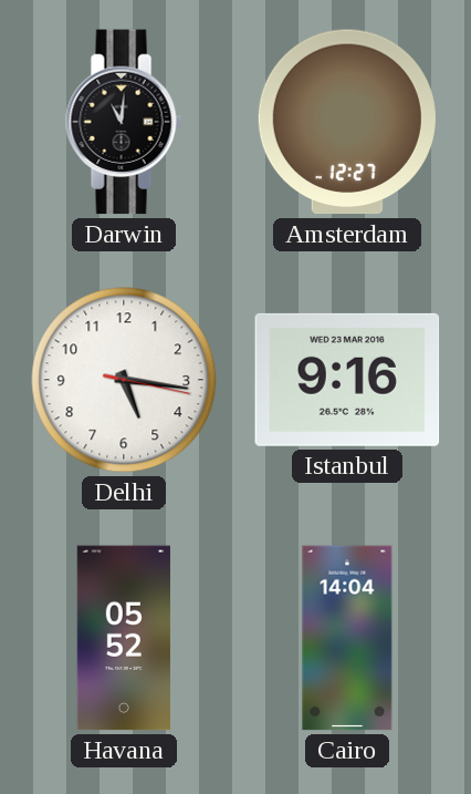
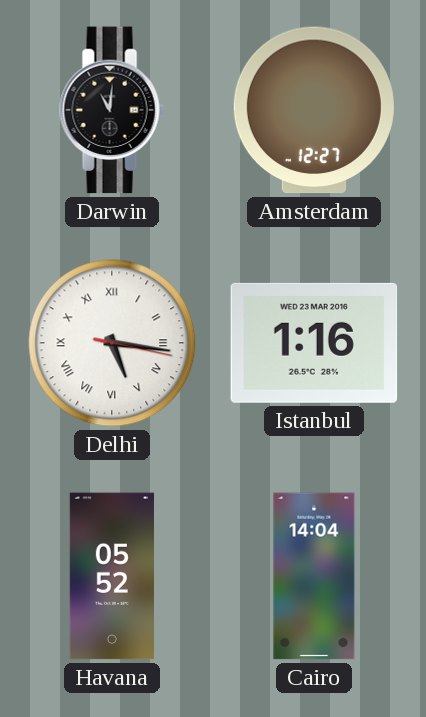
Delhi numerals: Arabic -> Roman
Istanbul: 9:16 -> 1:16
